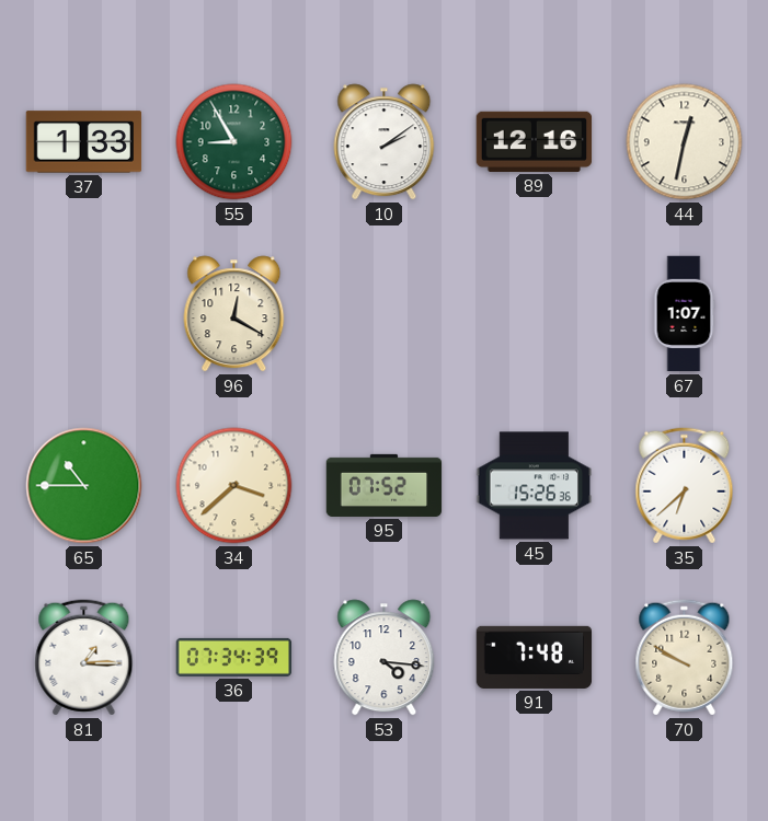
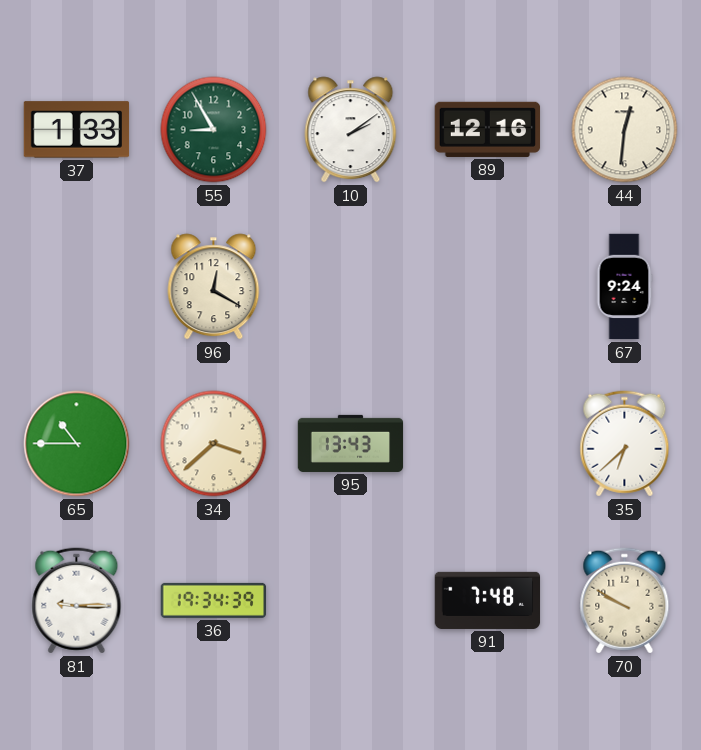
44: 12:32 -> 12:31
67: 1:07 -> 9:24
95: 07:52 -> 13:43
45: 15:26 -> none
81: 1:15 -> 9:15
36: 07:34 -> 19:34
53: 4:16 -> none
